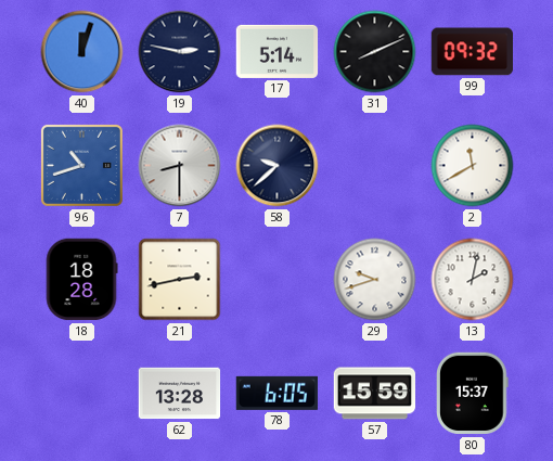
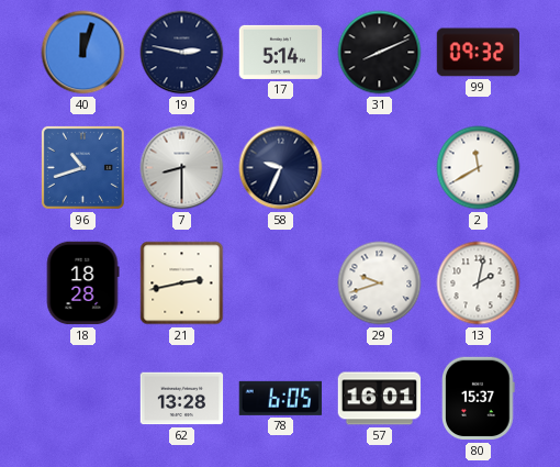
58: 9:38 -> 9:34
57: 15:59 -> 16:01
